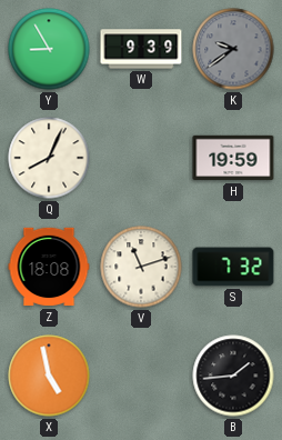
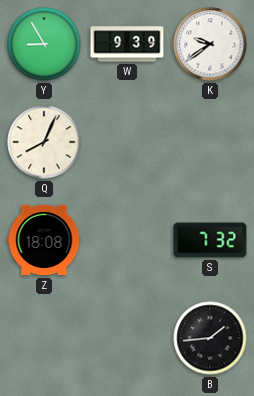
K dial: grey -> white
H: 19:59 -> none
V: 11:12 -> none
X: 4:58 -> none
